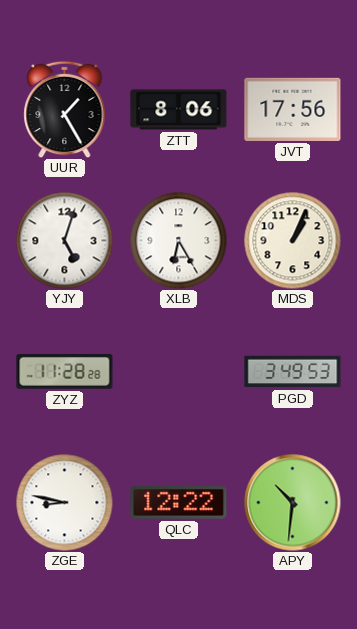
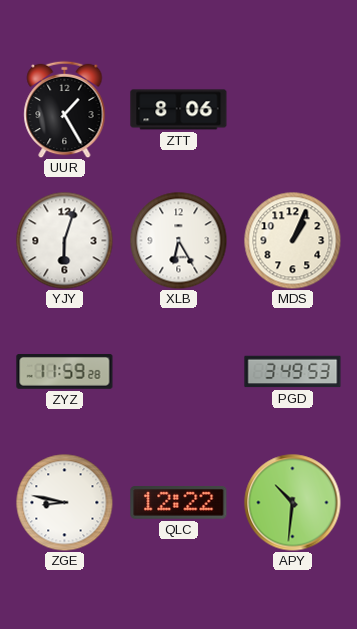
JVT: 17:56 -> none
YJY: 5:03 -> 6:03
ZYZ: 11:28 -> 11:59
